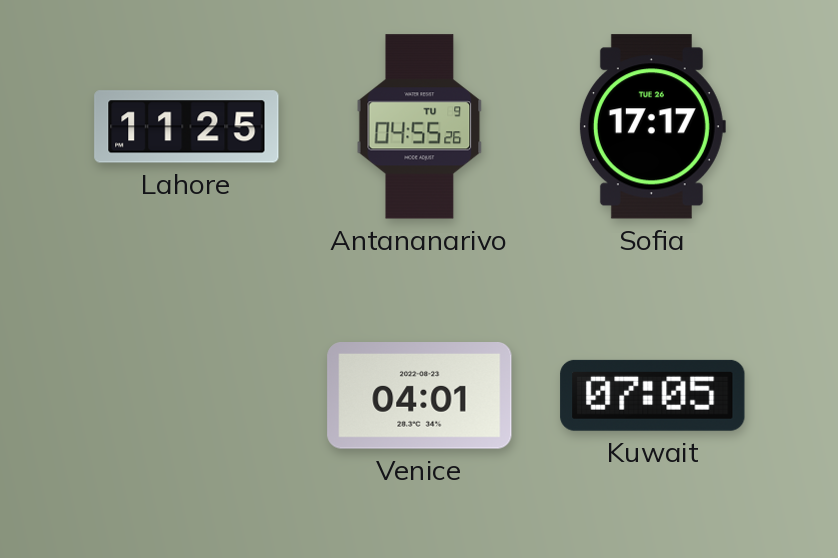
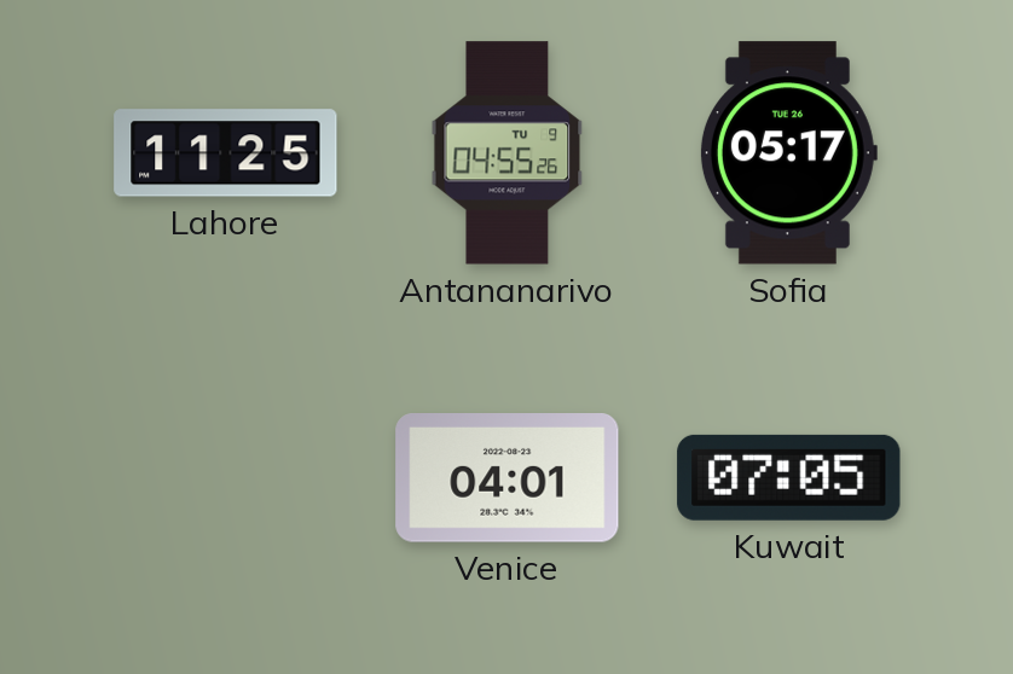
Sofia: 17:17 -> 05:17
